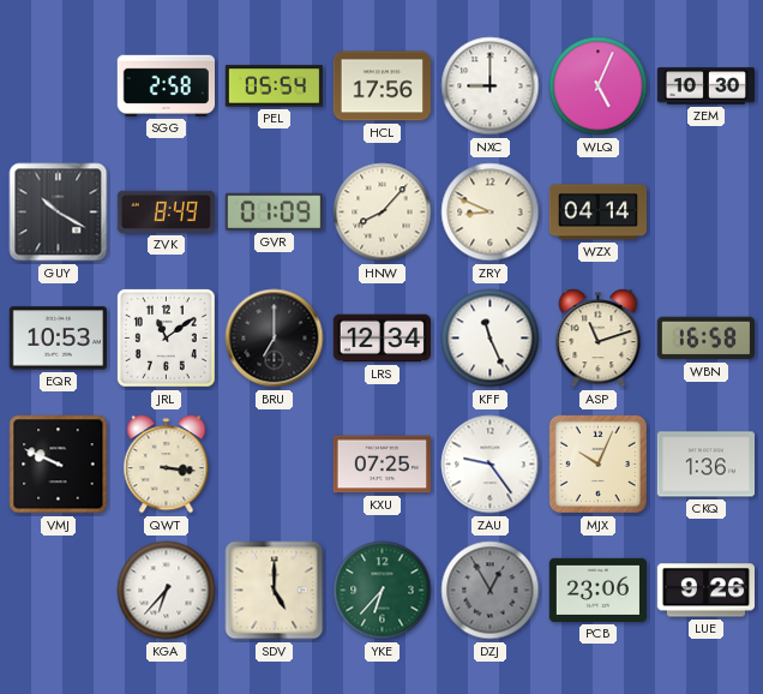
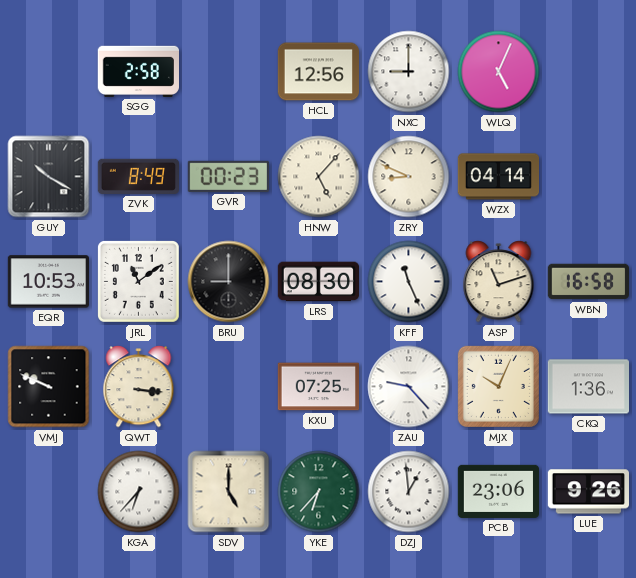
PEL: 05:54 -> none
HCL: 17:56 -> 12:56
ZEM: 10:30 -> none
GVR: 01:09 -> 00:23
HNW: 8:07 -> 5:07
BRU: 7:00 -> 9:00
LRS: 12:34 -> 08:30
ZAU: 9:24 -> 9:23
DZJ: 12:55 -> 12:59
DZJ dial: grey -> white
